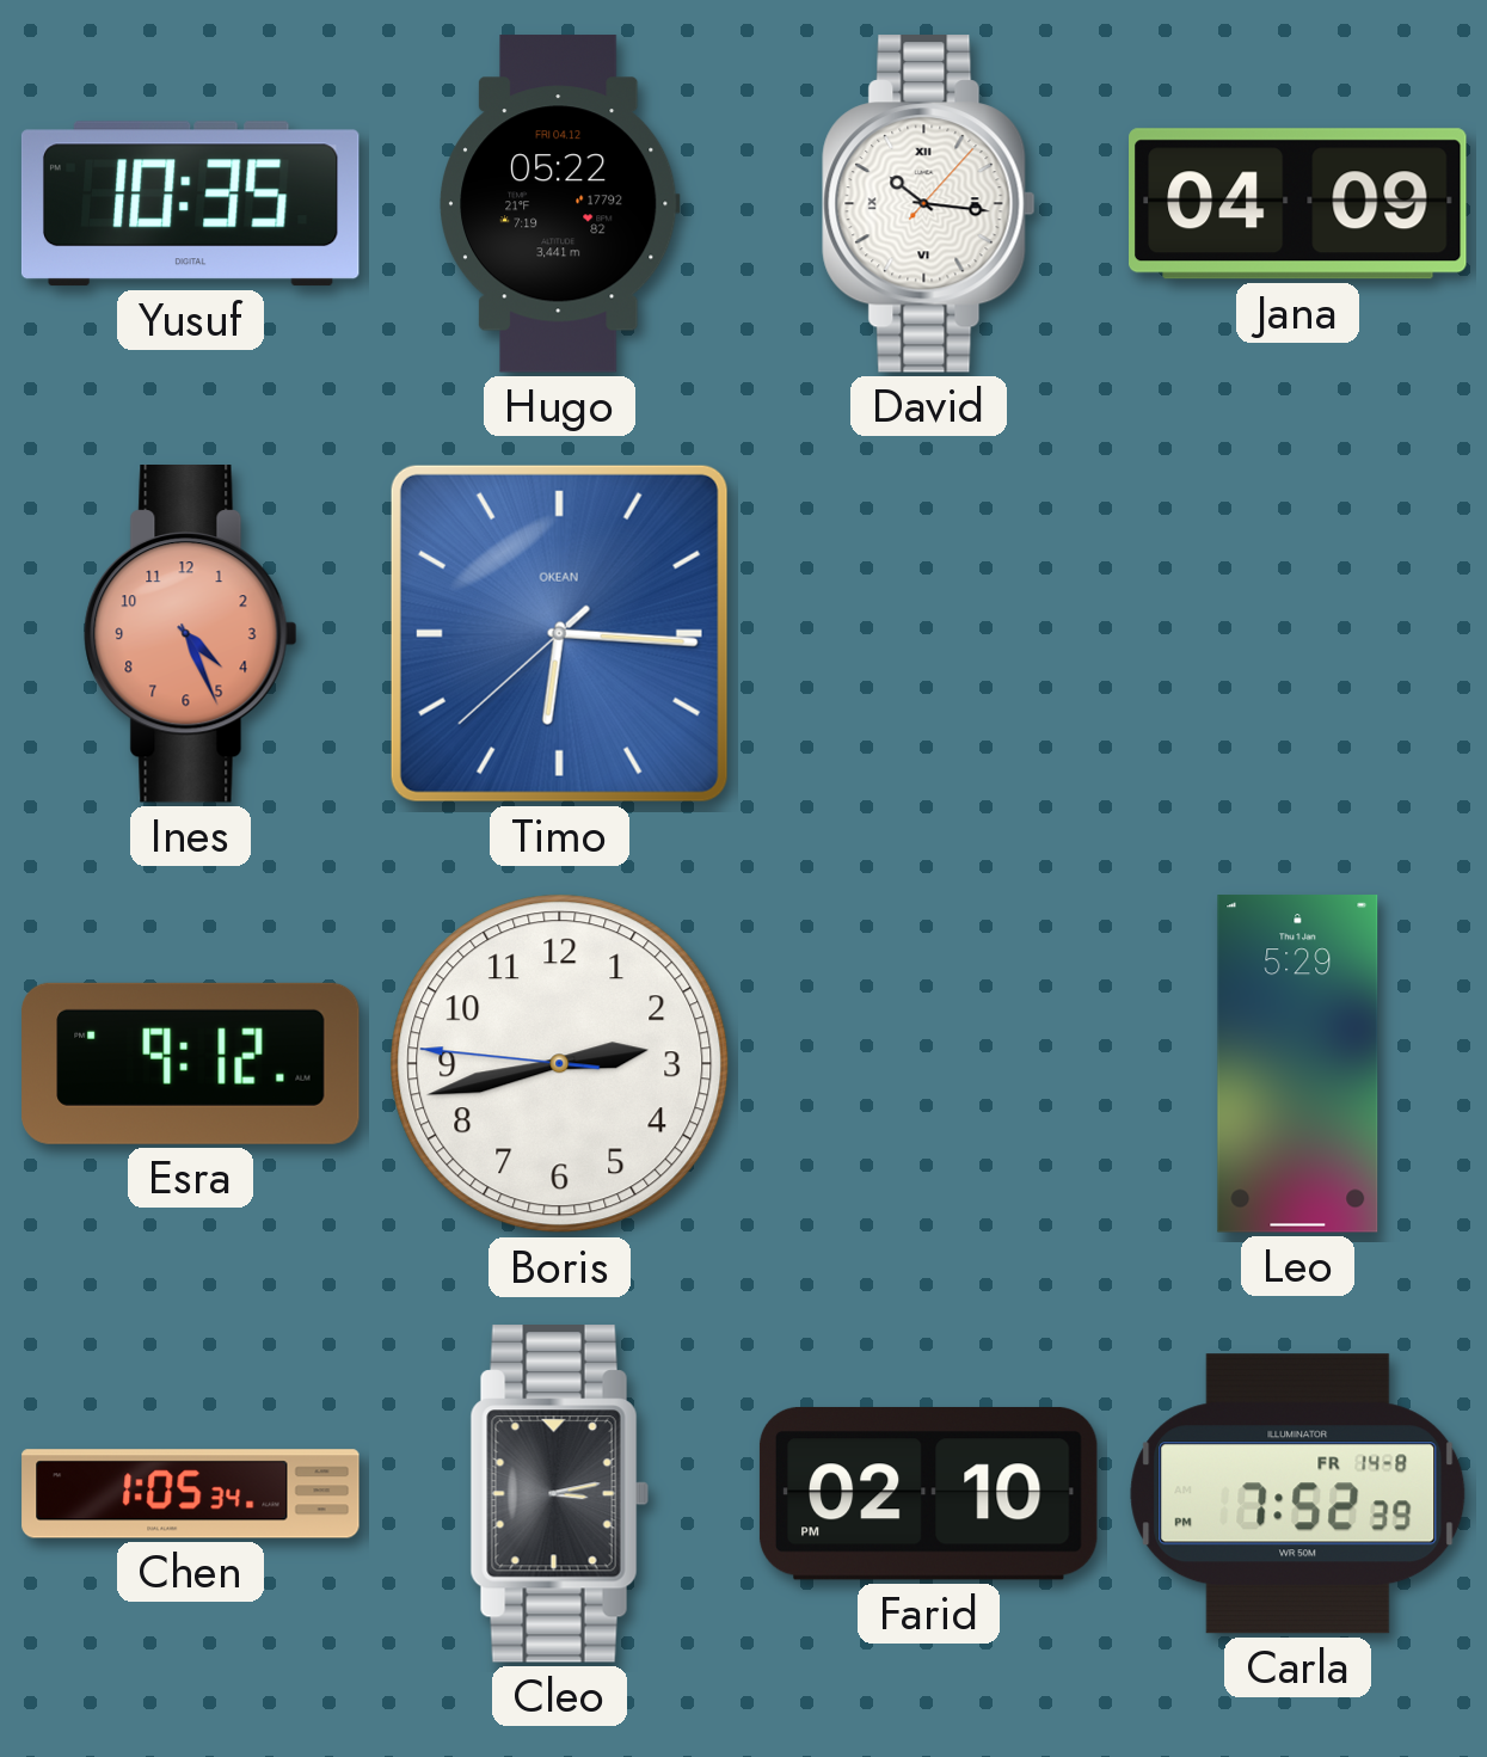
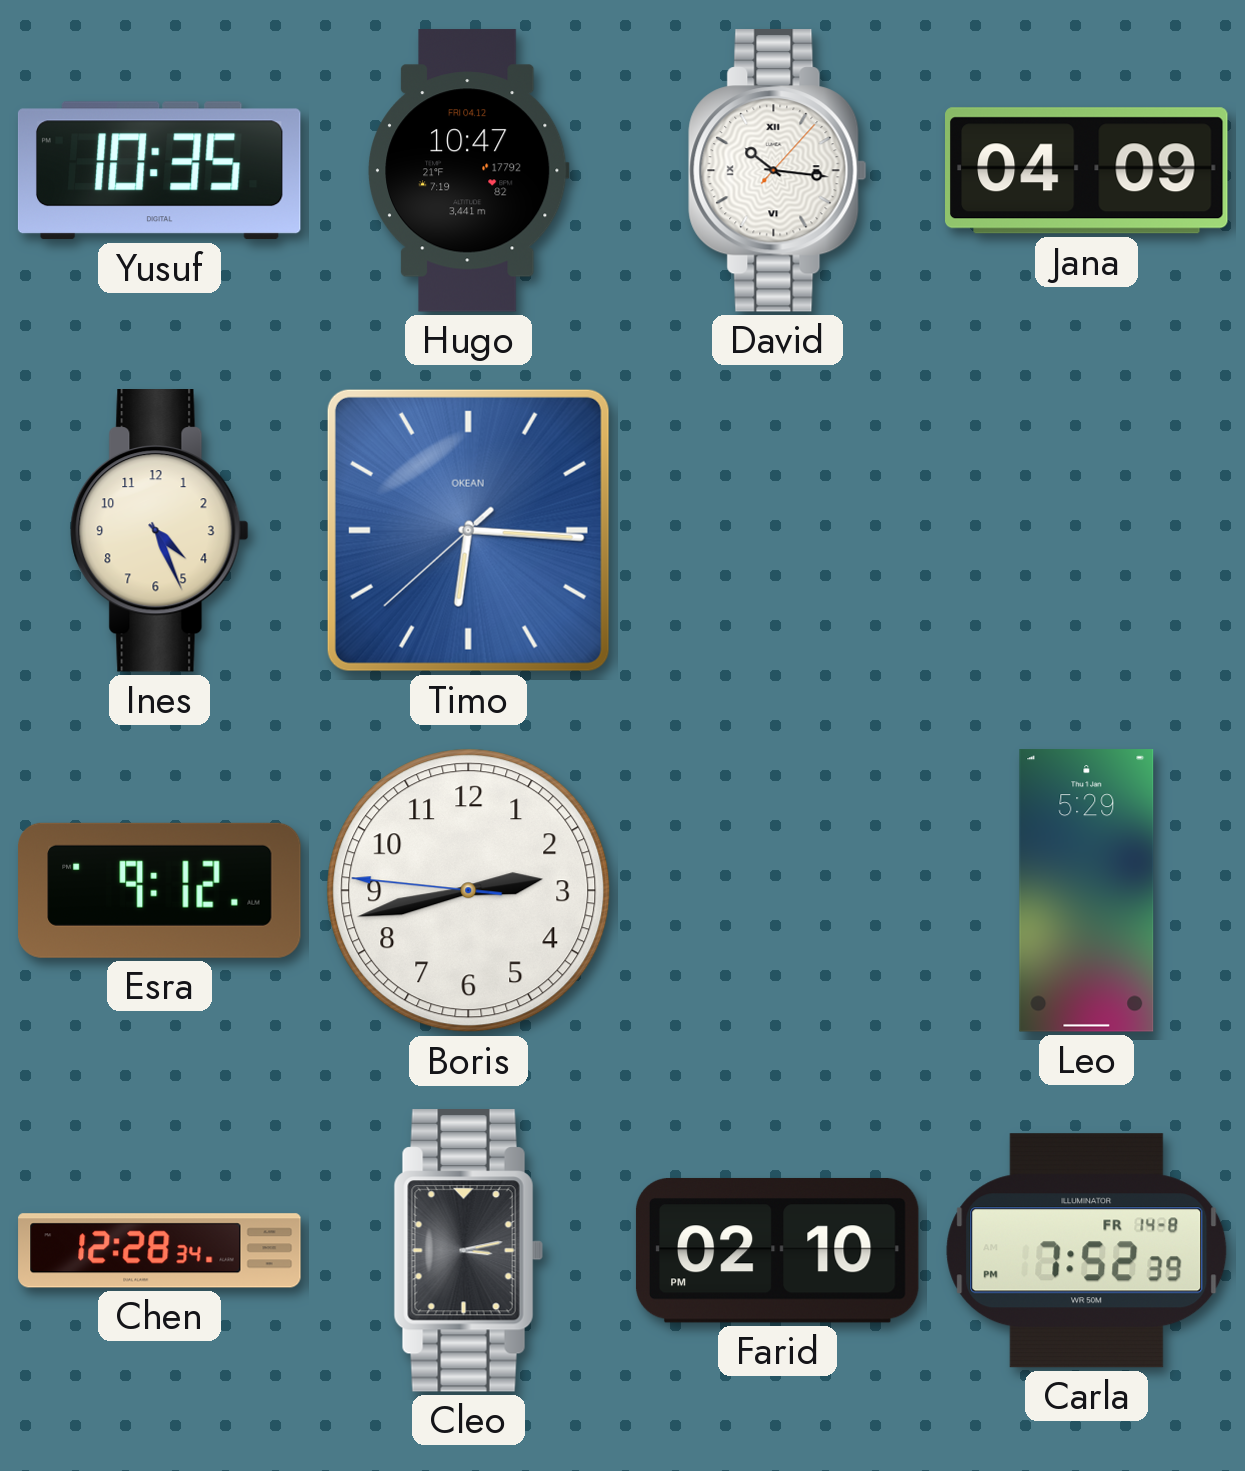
Hugo: 05:22 -> 10:47
Ines dial: salmon -> cream
Chen: 1:05 -> 12:28
